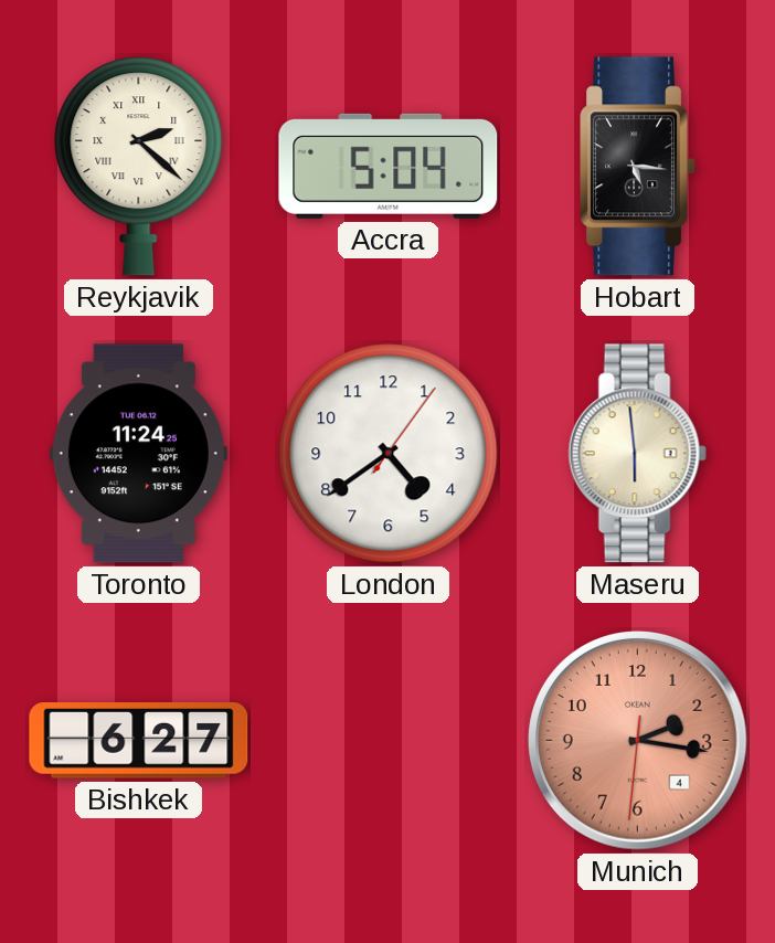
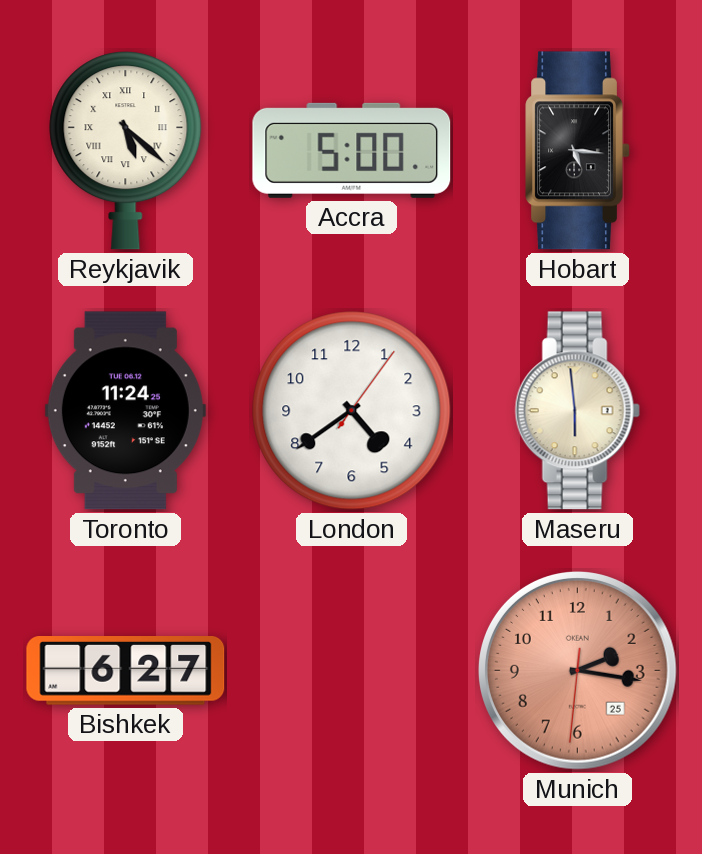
Reykjavik: 2:22 -> 5:22
Accra: 5:04 -> 5:00
Munich date: 4 -> 25
